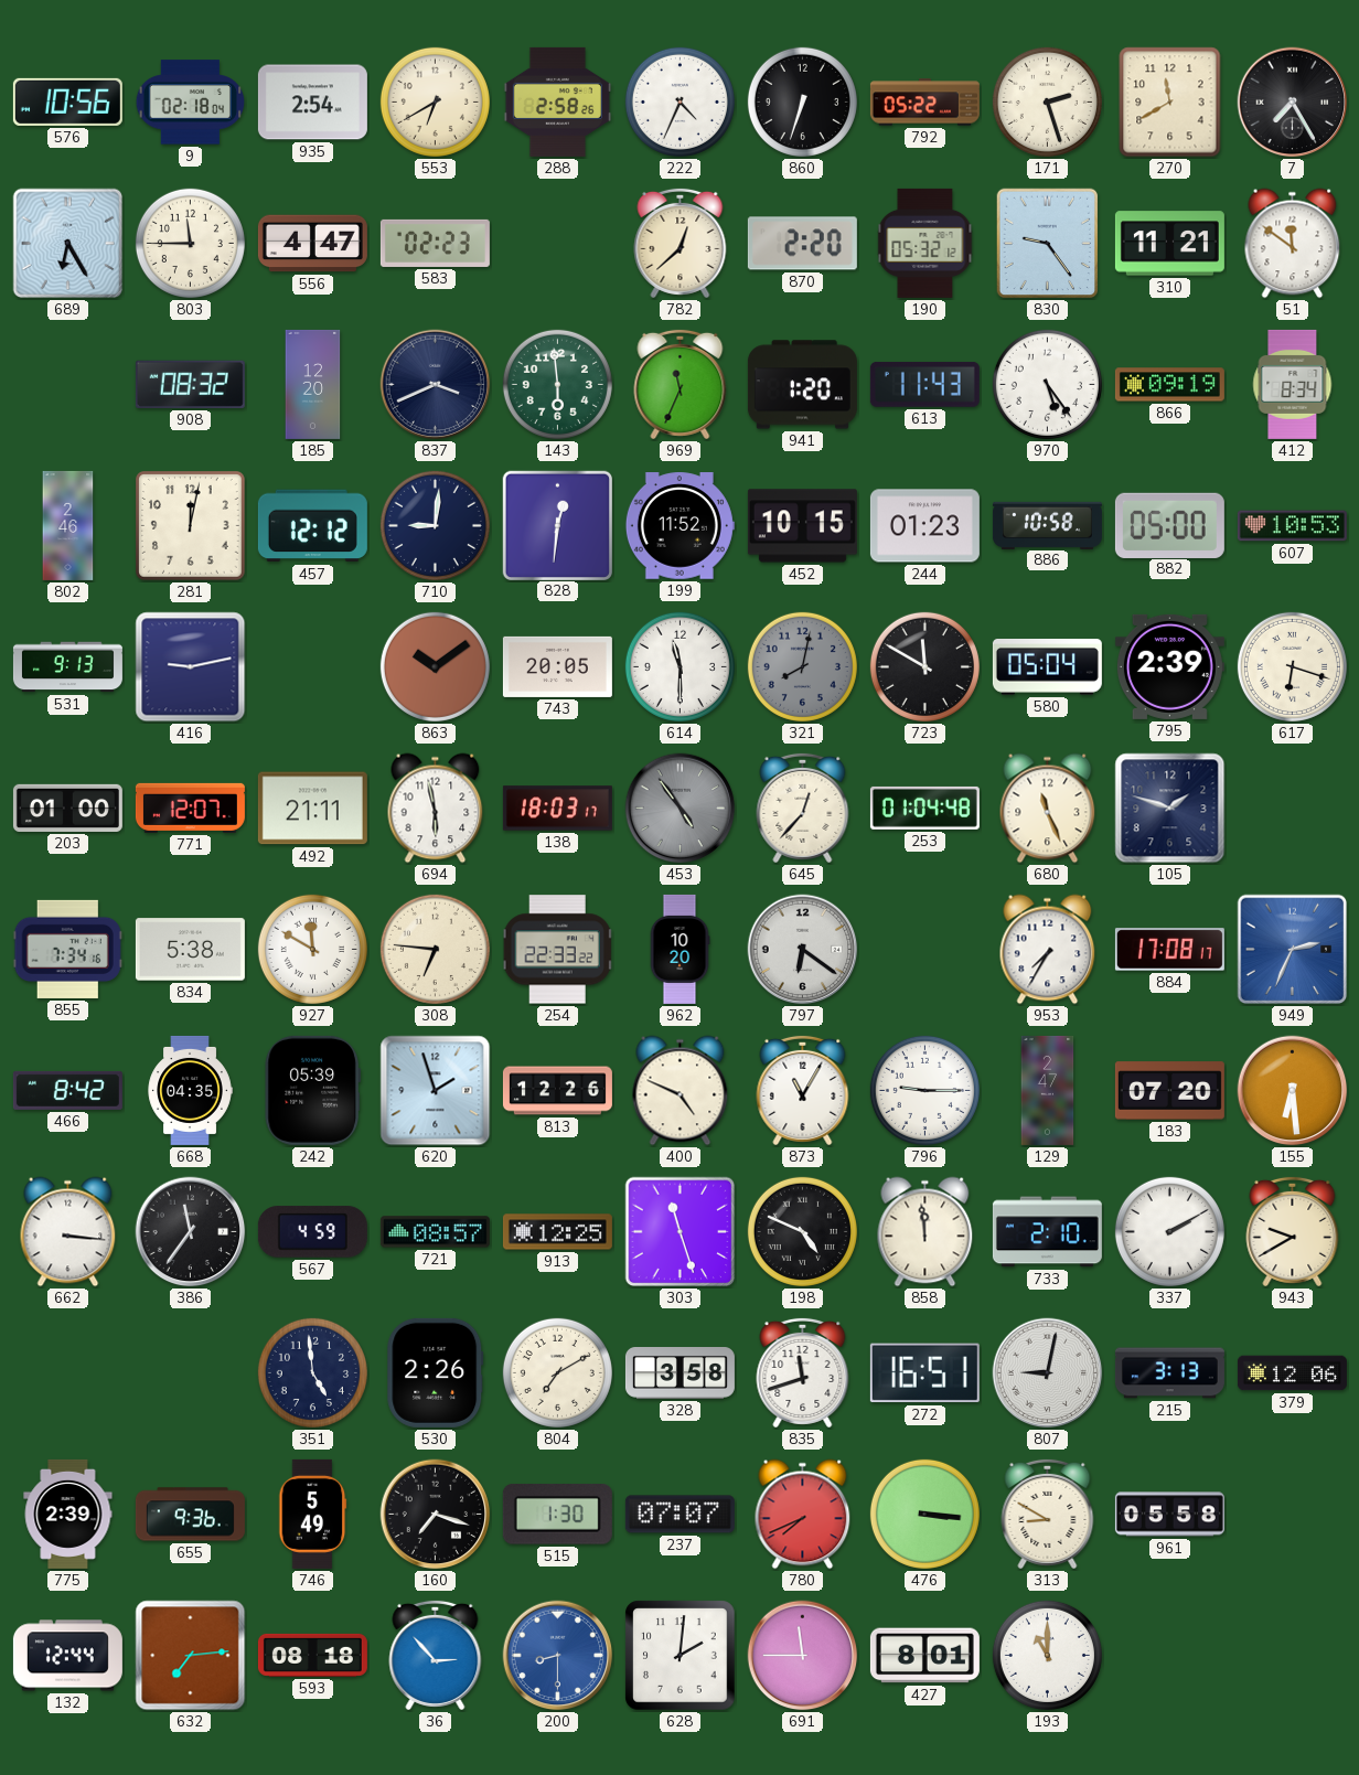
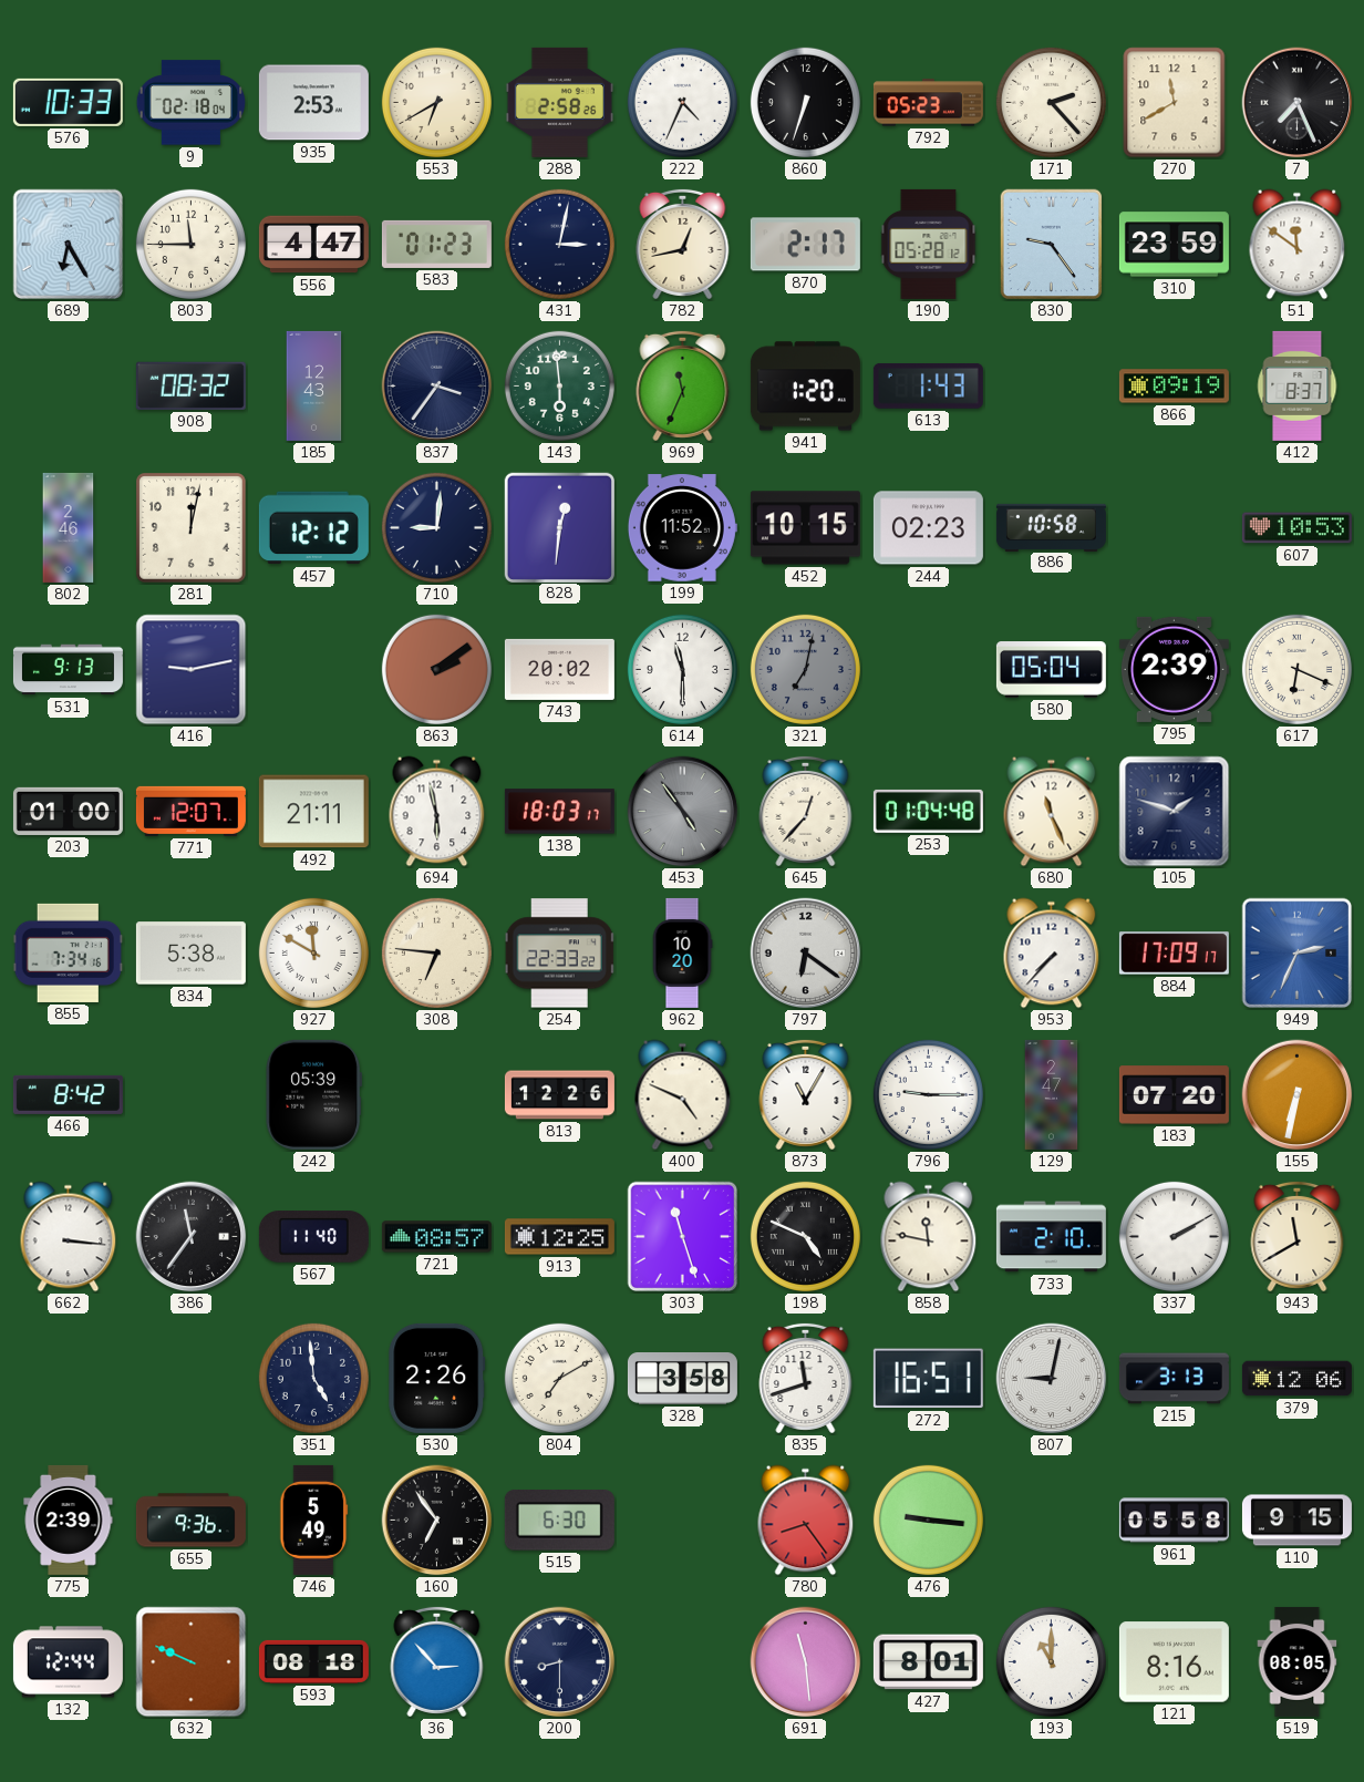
576: 10:56 -> 10:33
935: 2:54 -> 2:53
792: 05:22 -> 05:23
171: 2:27 -> 2:23
7: 7:25 -> 7:26
583: 02:23 -> 01:23
431: none -> 3:02
782: 12:38 -> 12:43
870: 2:20 -> 2:17
190: 05:32 -> 05:28
310: 11:21 -> 23:59
185: 12:20 -> 12:43
837: 3:41 -> 3:36
613: 11:43 -> 1:43
970: 5:24 -> none
412: 8:34 -> 8:37
244: 01:23 -> 02:23
882: 05:00 -> none
863: 10:09 -> 2:09
743: 20:05 -> 20:02
321: 8:02 -> 7:02
723: 11:50 -> none
617: 6:18 -> 6:19
953: 7:35 -> 7:37
884: 17:08 -> 17:09
668: 04:35 -> none
620: 1:57 -> none
155: 6:29 -> 6:32
567: 4:59 -> 11:40
858: 11:59 -> 11:47
943: 9:40 -> 11:40
160: 7:18 -> 6:54
515: 1:30 -> 6:30
237: 07:07 -> none
780: 7:41 -> 8:24
476: 3:16 -> 9:16
313: 8:50 -> none
110: none -> 9:15
632: 7:14 -> 9:49
200 dial: blue -> navy
628: 2:01 -> none
691: 11:45 -> 11:29
121: none -> 8:16
519: none -> 08:05
